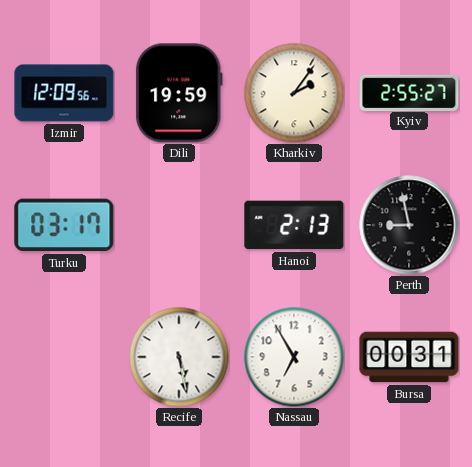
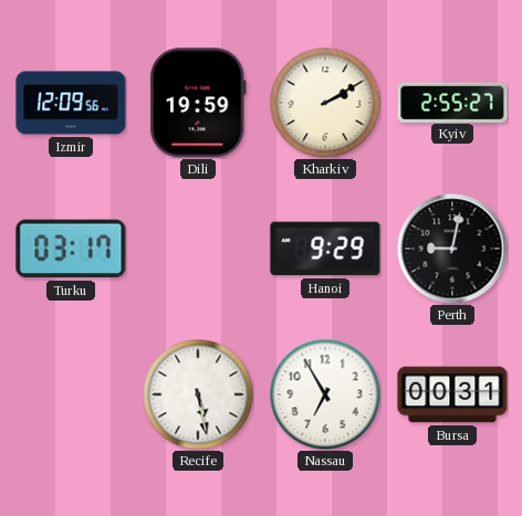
Kharkiv: 2:06 -> 2:10
Hanoi: 2:13 -> 9:29
Perth: 8:58 -> 9:02
